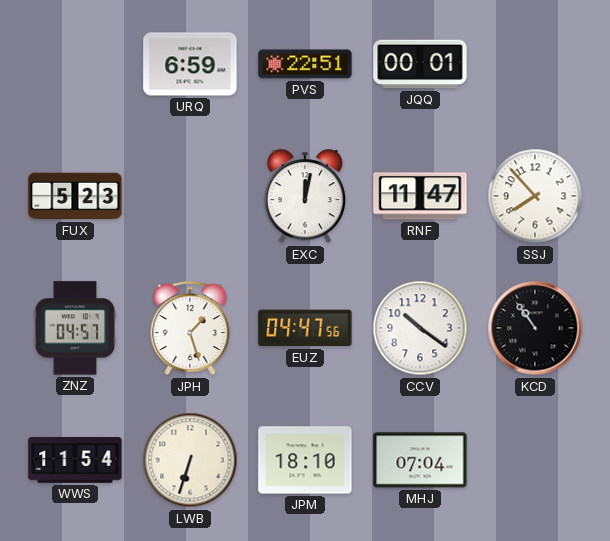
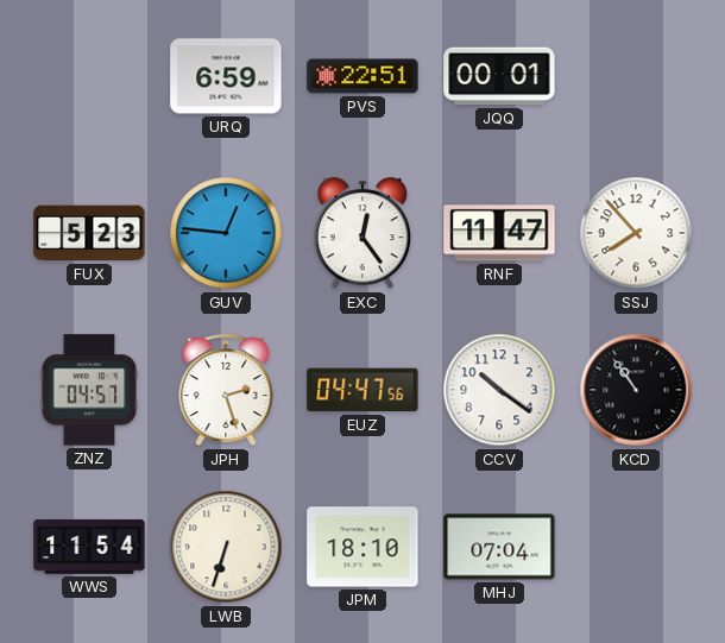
GUV: none -> 12:46
EXC: 12:02 -> 12:24
JPH: 1:27 -> 2:27
